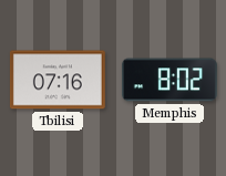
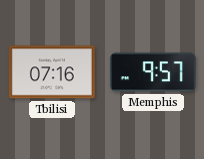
Memphis: 8:02 -> 9:57
